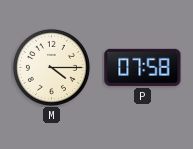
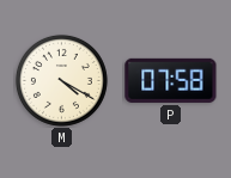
M: 4:15 -> 4:20
